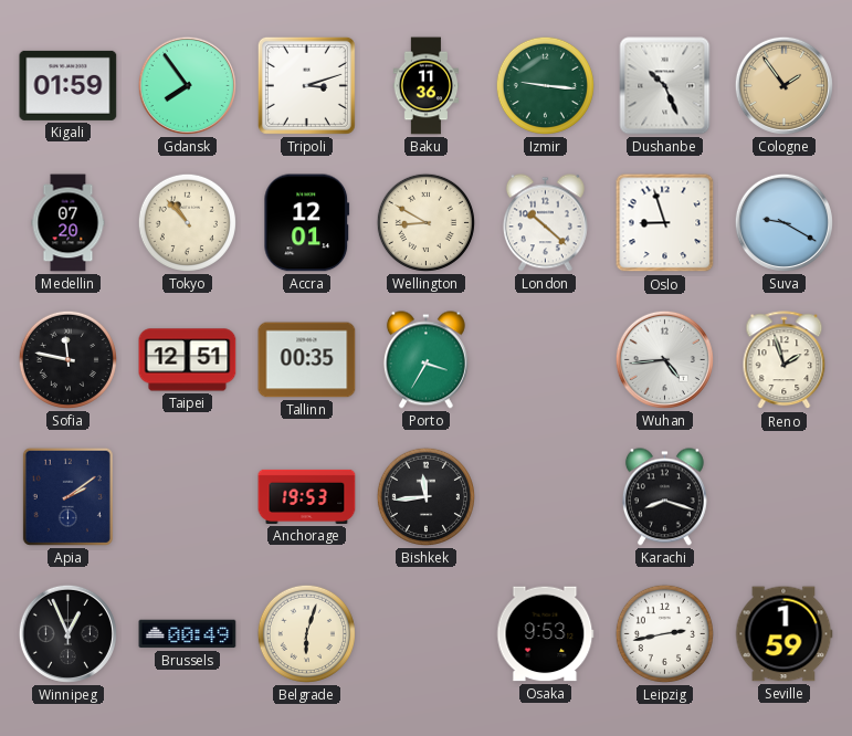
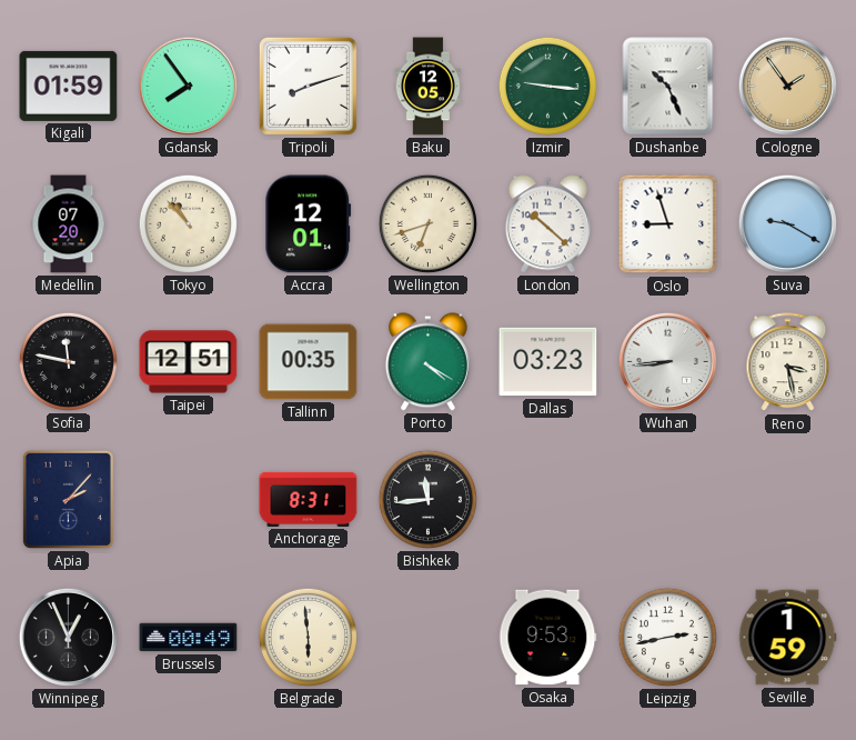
Tripoli: 3:12 -> 8:12
Baku: 11:36 -> 12:05
Wellington: 8:50 -> 6:42
Porto: 3:35 -> 4:20
Dallas: none -> 03:23
Wuhan: 4:44 -> 8:44
Reno: 1:57 -> 3:28
Apia: 2:09 -> 2:07
Anchorage: 19:53 -> 8:31
Karachi: 8:18 -> none
Belgrade: 6:03 -> 5:59
